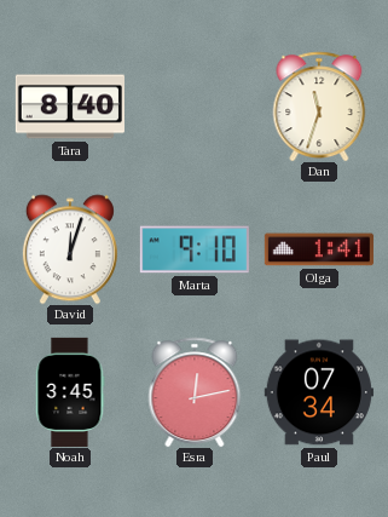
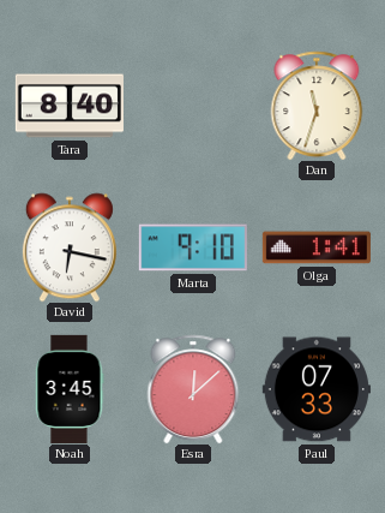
David: 12:03 -> 6:17
Esra: 12:13 -> 12:08
Paul: 07:34 -> 07:33
